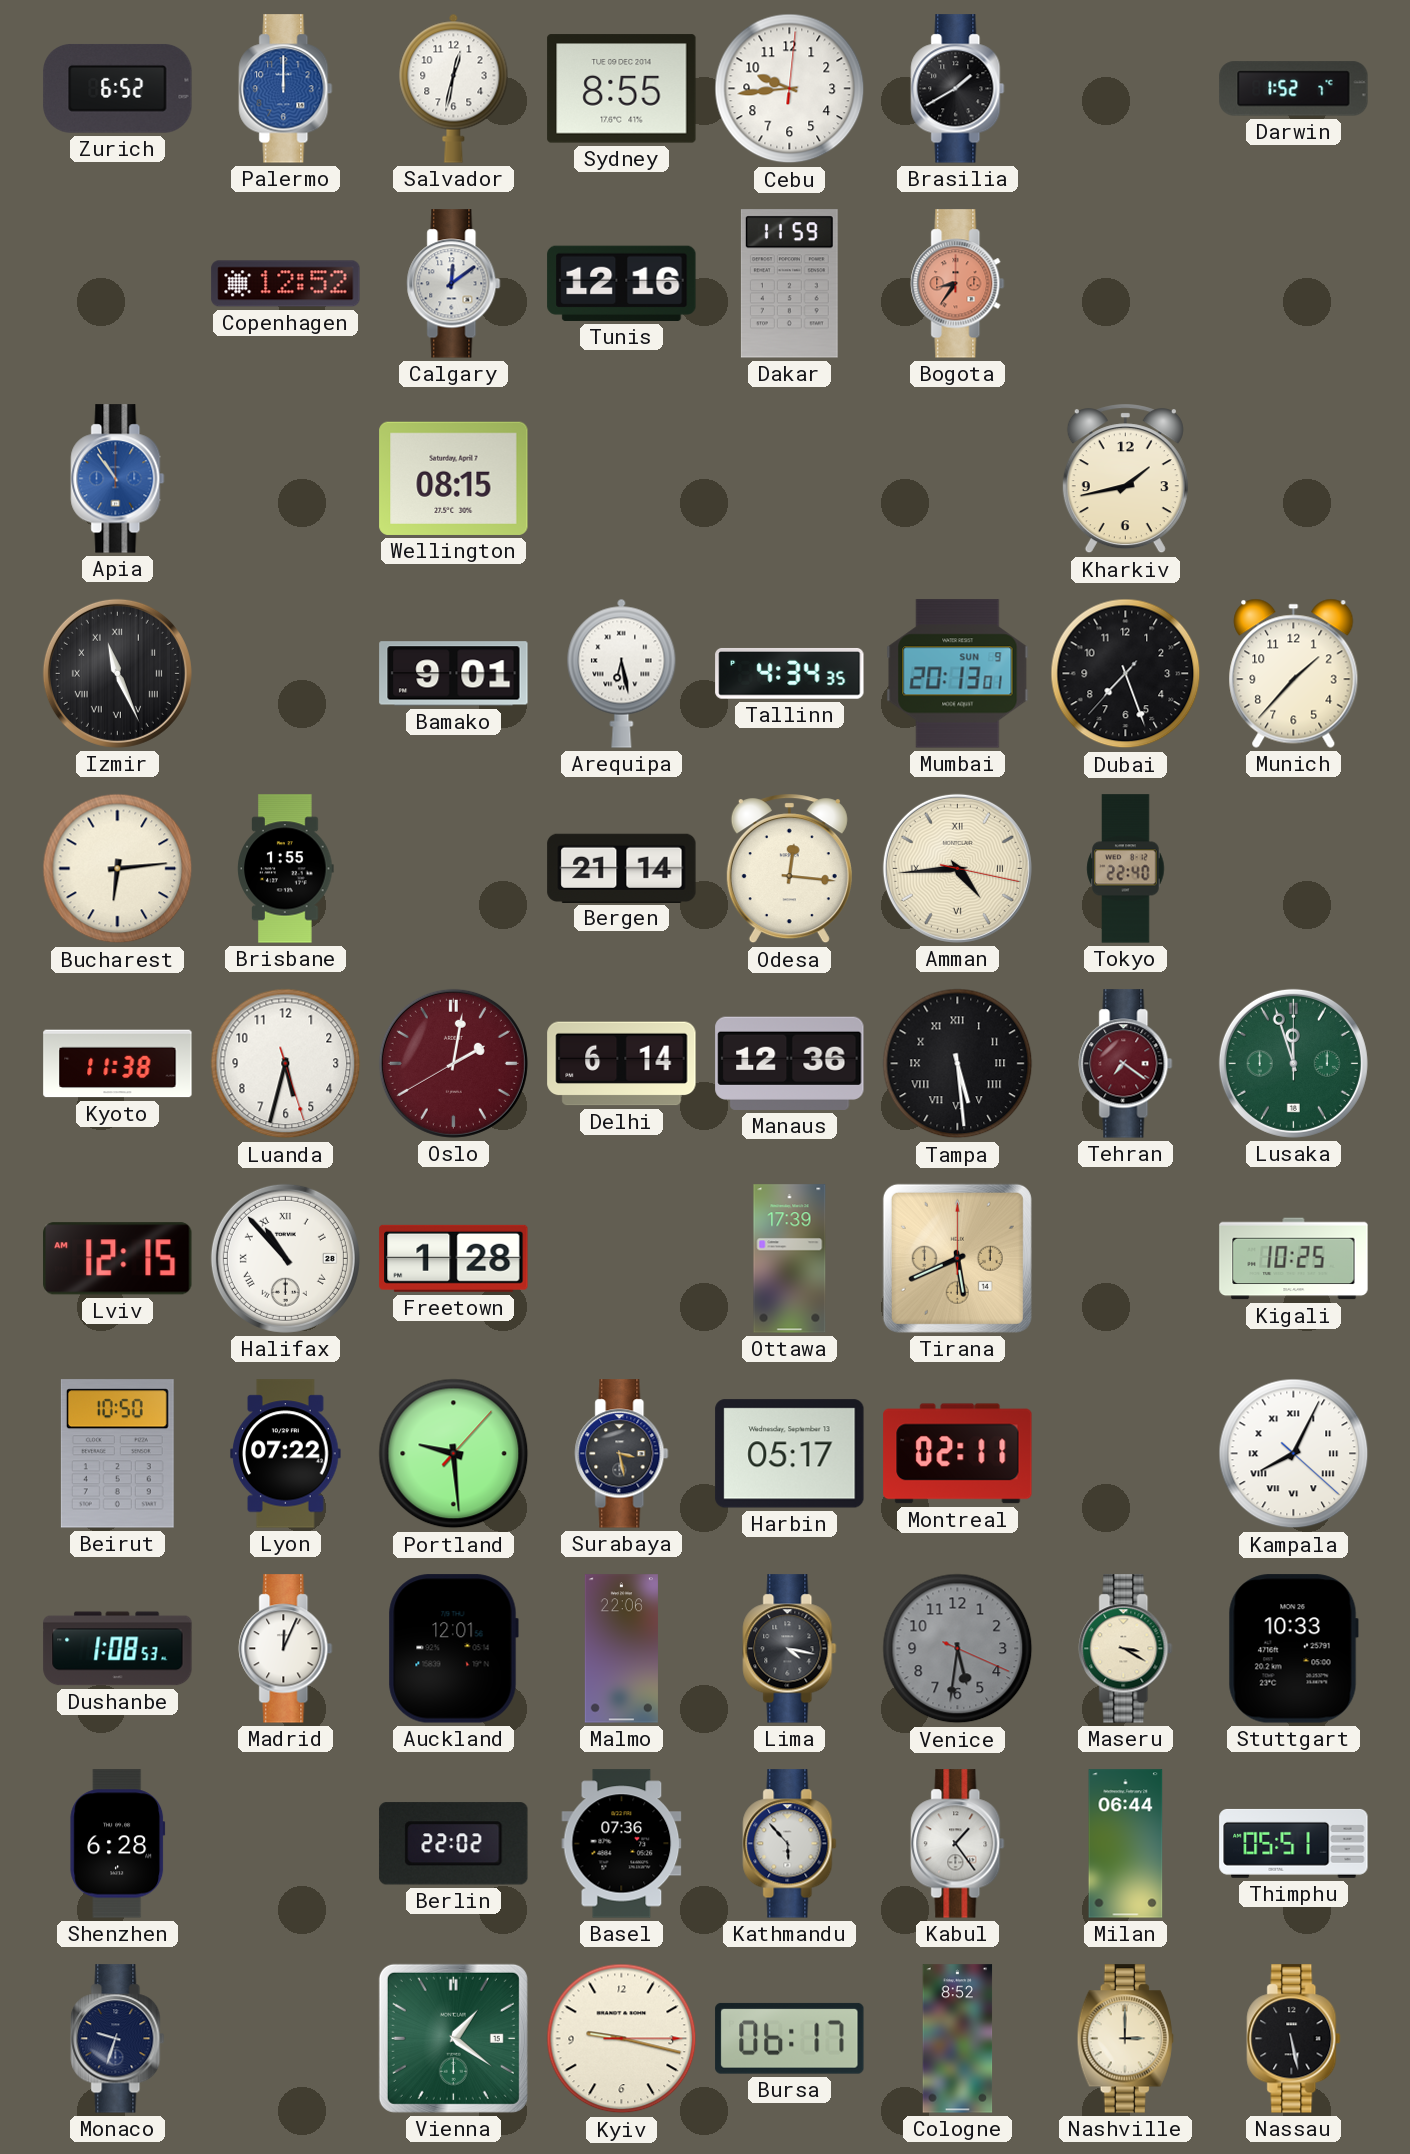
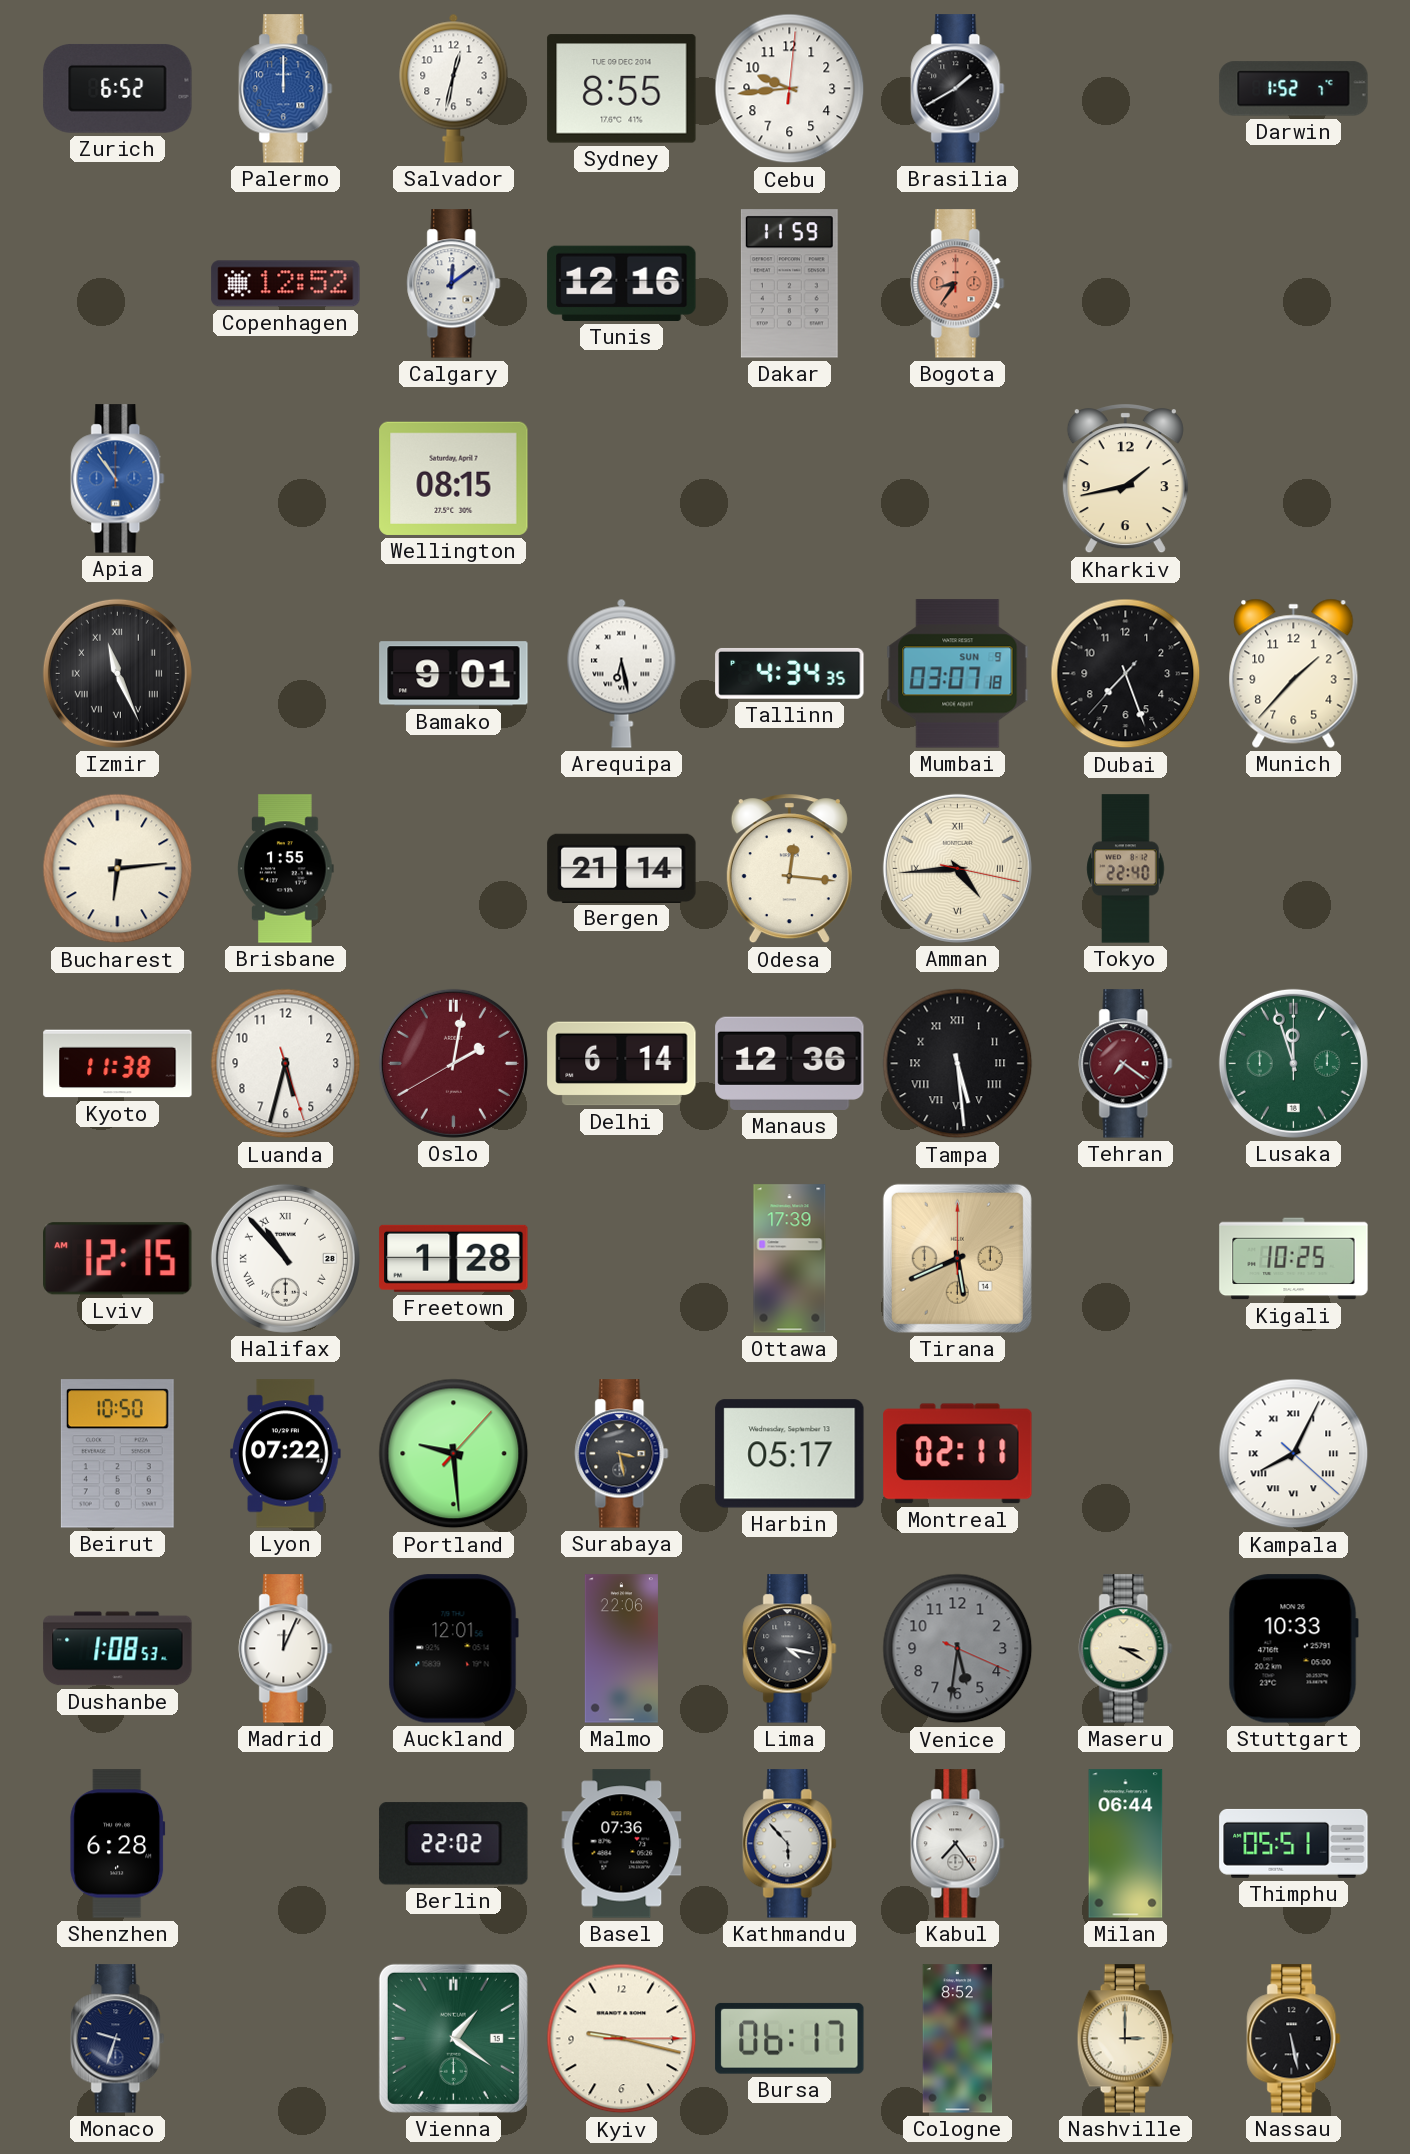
Mumbai: 20:13 -> 03:07
Kabul: 1:24 -> 7:24
